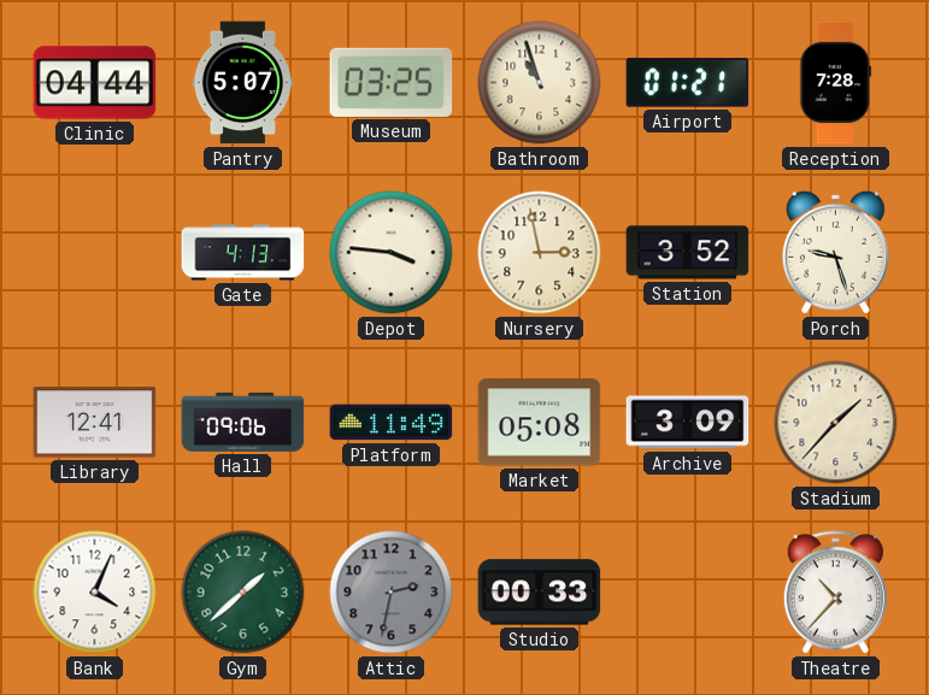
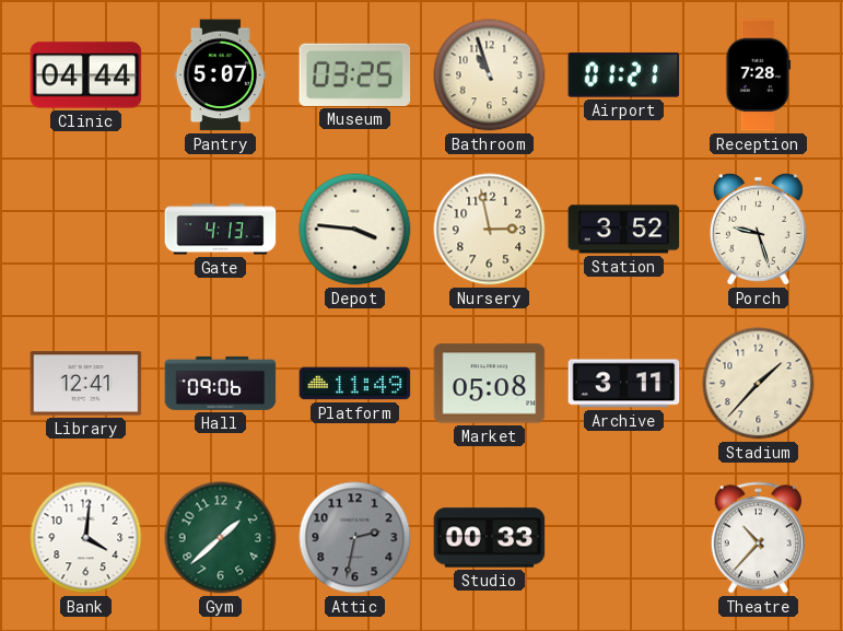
Archive: 3:09 -> 3:11
Bank: 4:04 -> 4:01
